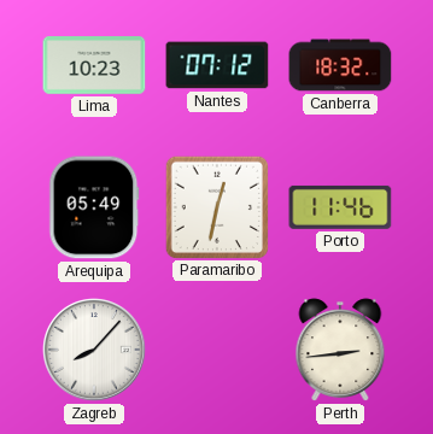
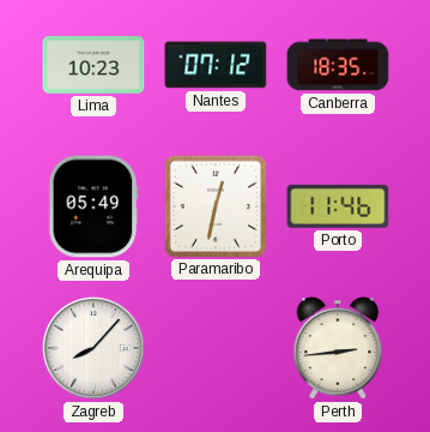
Canberra: 18:32 -> 18:35
